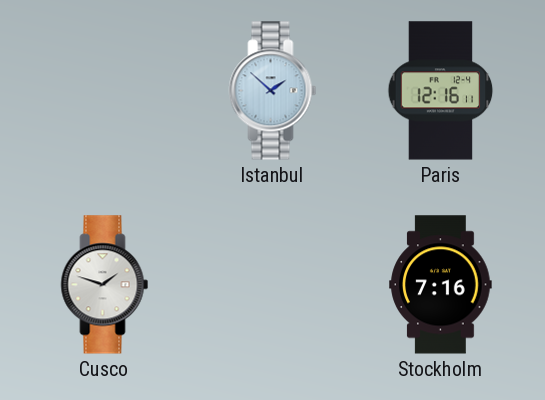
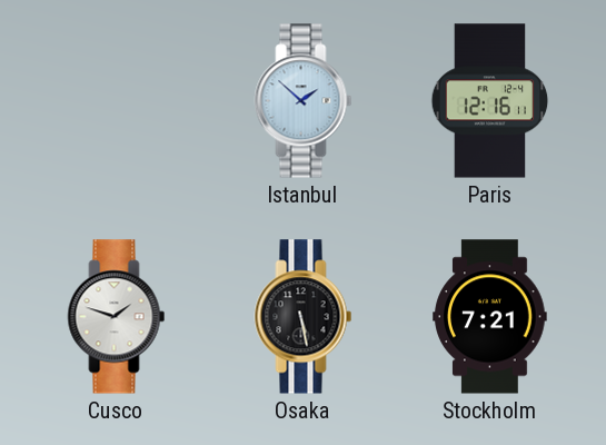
Osaka: none -> 5:28
Stockholm: 7:16 -> 7:21
